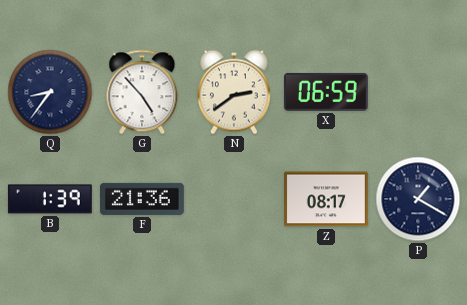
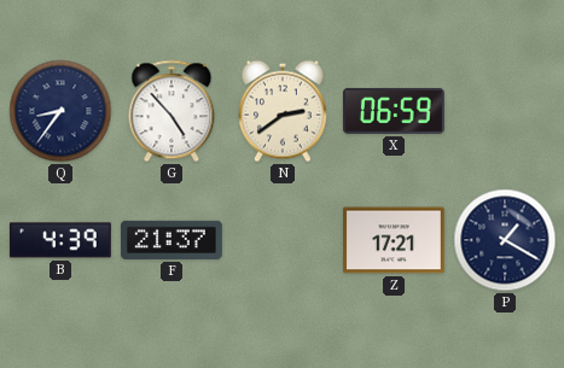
B: 1:39 -> 4:39
F: 21:36 -> 21:37
Z: 08:17 -> 17:21
